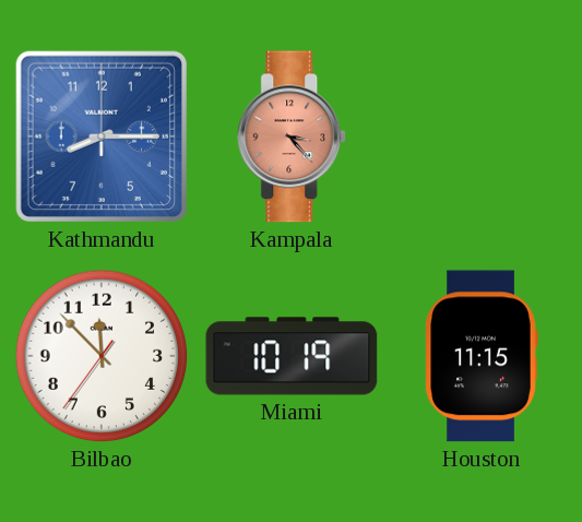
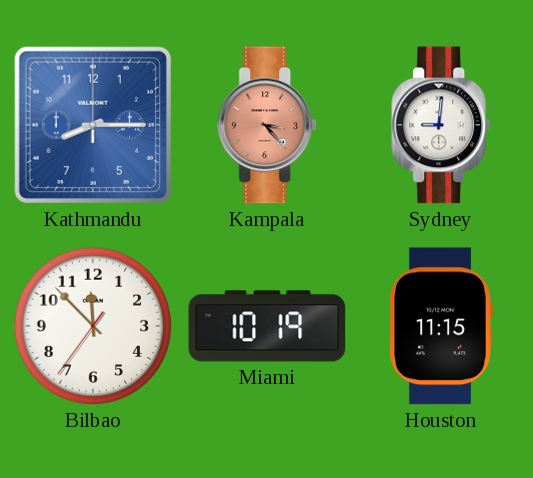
Sydney: none -> 9:01
